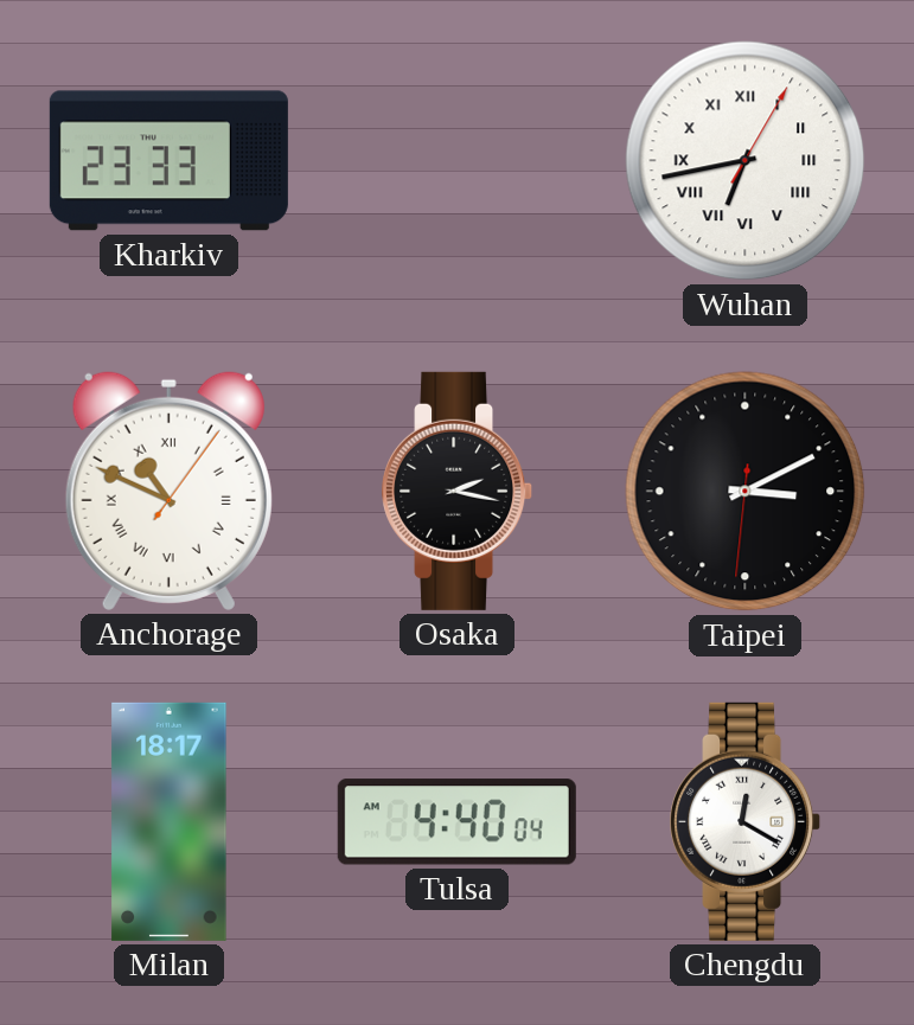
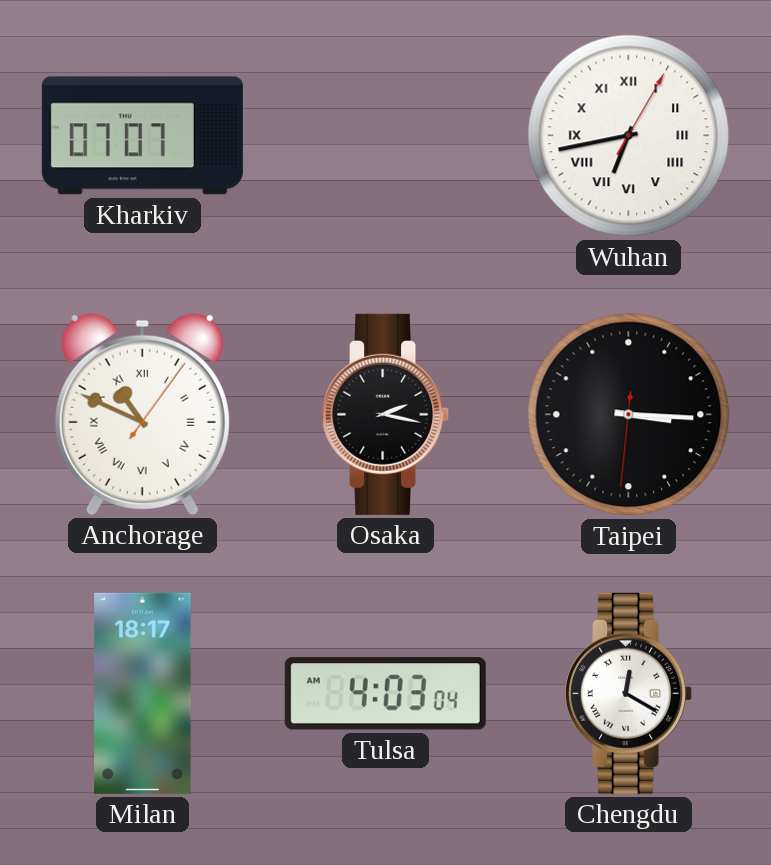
Kharkiv: 23:33 -> 07:07
Taipei: 3:10 -> 3:15
Tulsa: 4:40 -> 4:03
